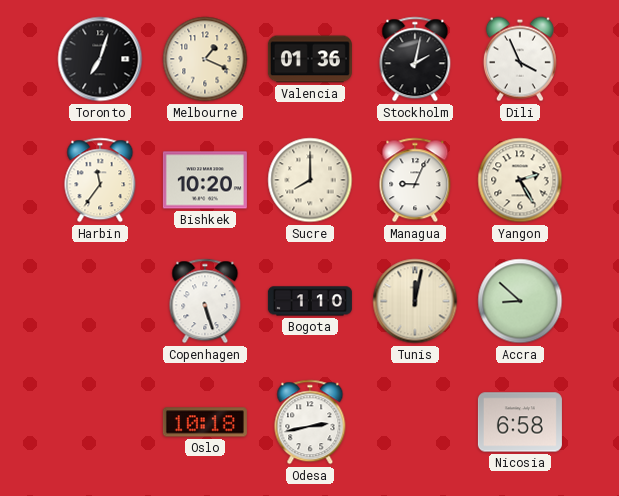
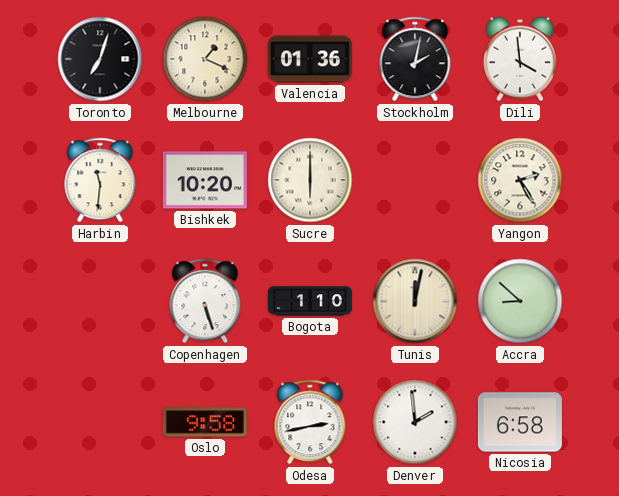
Dili: 3:56 -> 3:59
Harbin: 11:36 -> 11:31
Sucre: 8:00 -> 6:00
Managua: 9:04 -> none
Oslo: 10:18 -> 9:58
Denver: none -> 1:59
